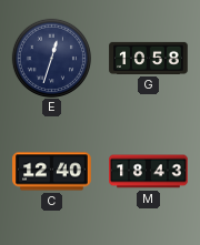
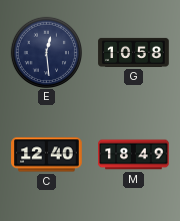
E: 12:33 -> 12:29
M: 18:43 -> 18:49
